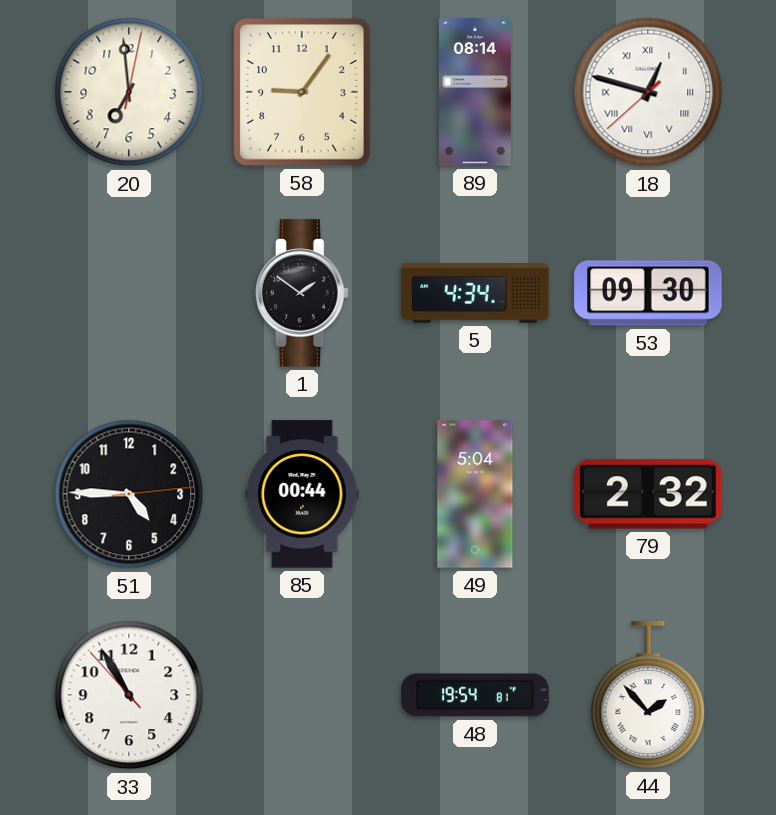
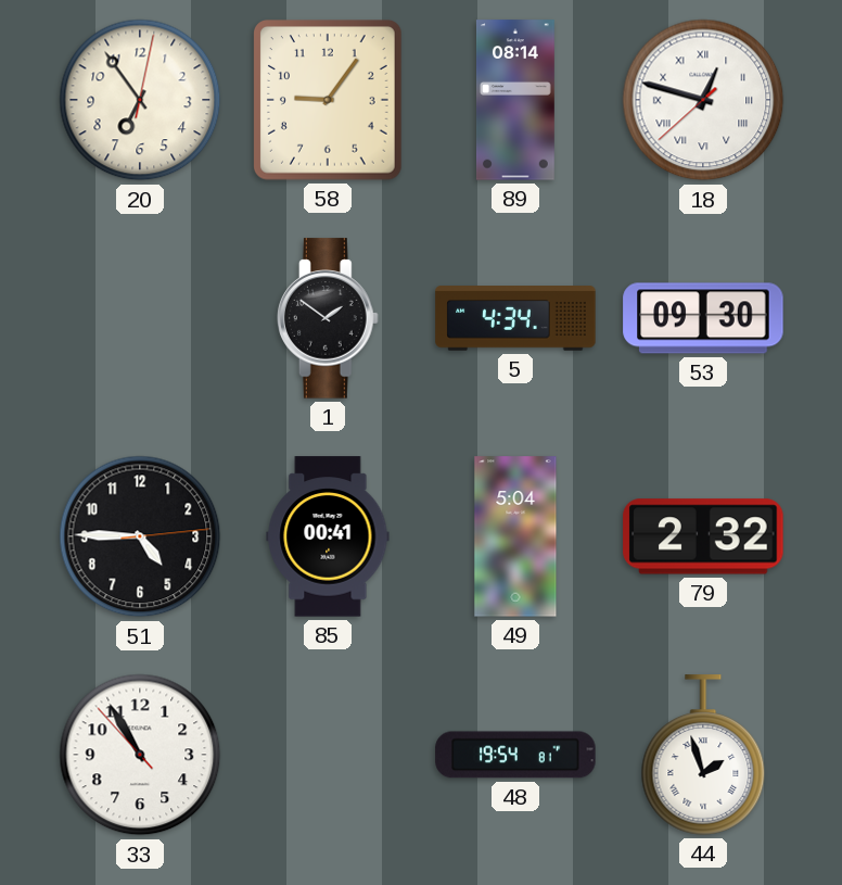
20: 6:59 -> 6:54
85: 00:44 -> 00:41
44: 1:53 -> 1:57
